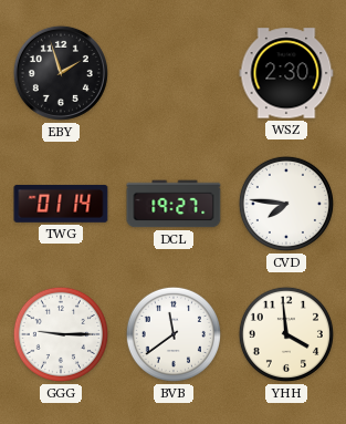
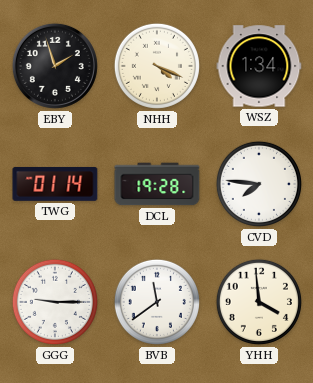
NHH: none -> 4:19
WSZ: 2:30 -> 1:34
DCL: 19:27 -> 19:28
